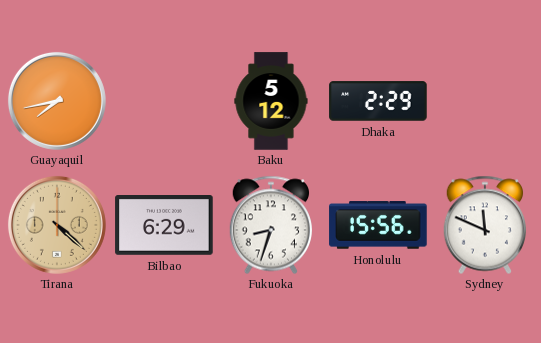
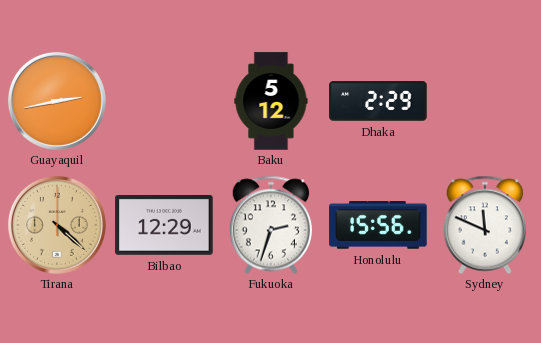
Guayaquil: 7:43 -> 2:43
Bilbao: 6:29 -> 12:29
Fukuoka: 8:33 -> 2:33
